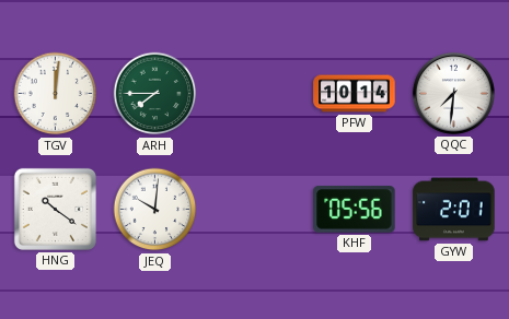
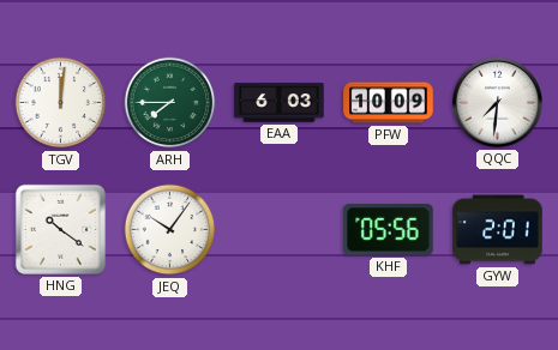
EAA: none -> 6:03
PFW: 10:14 -> 10:09
JEQ: 10:01 -> 10:06
